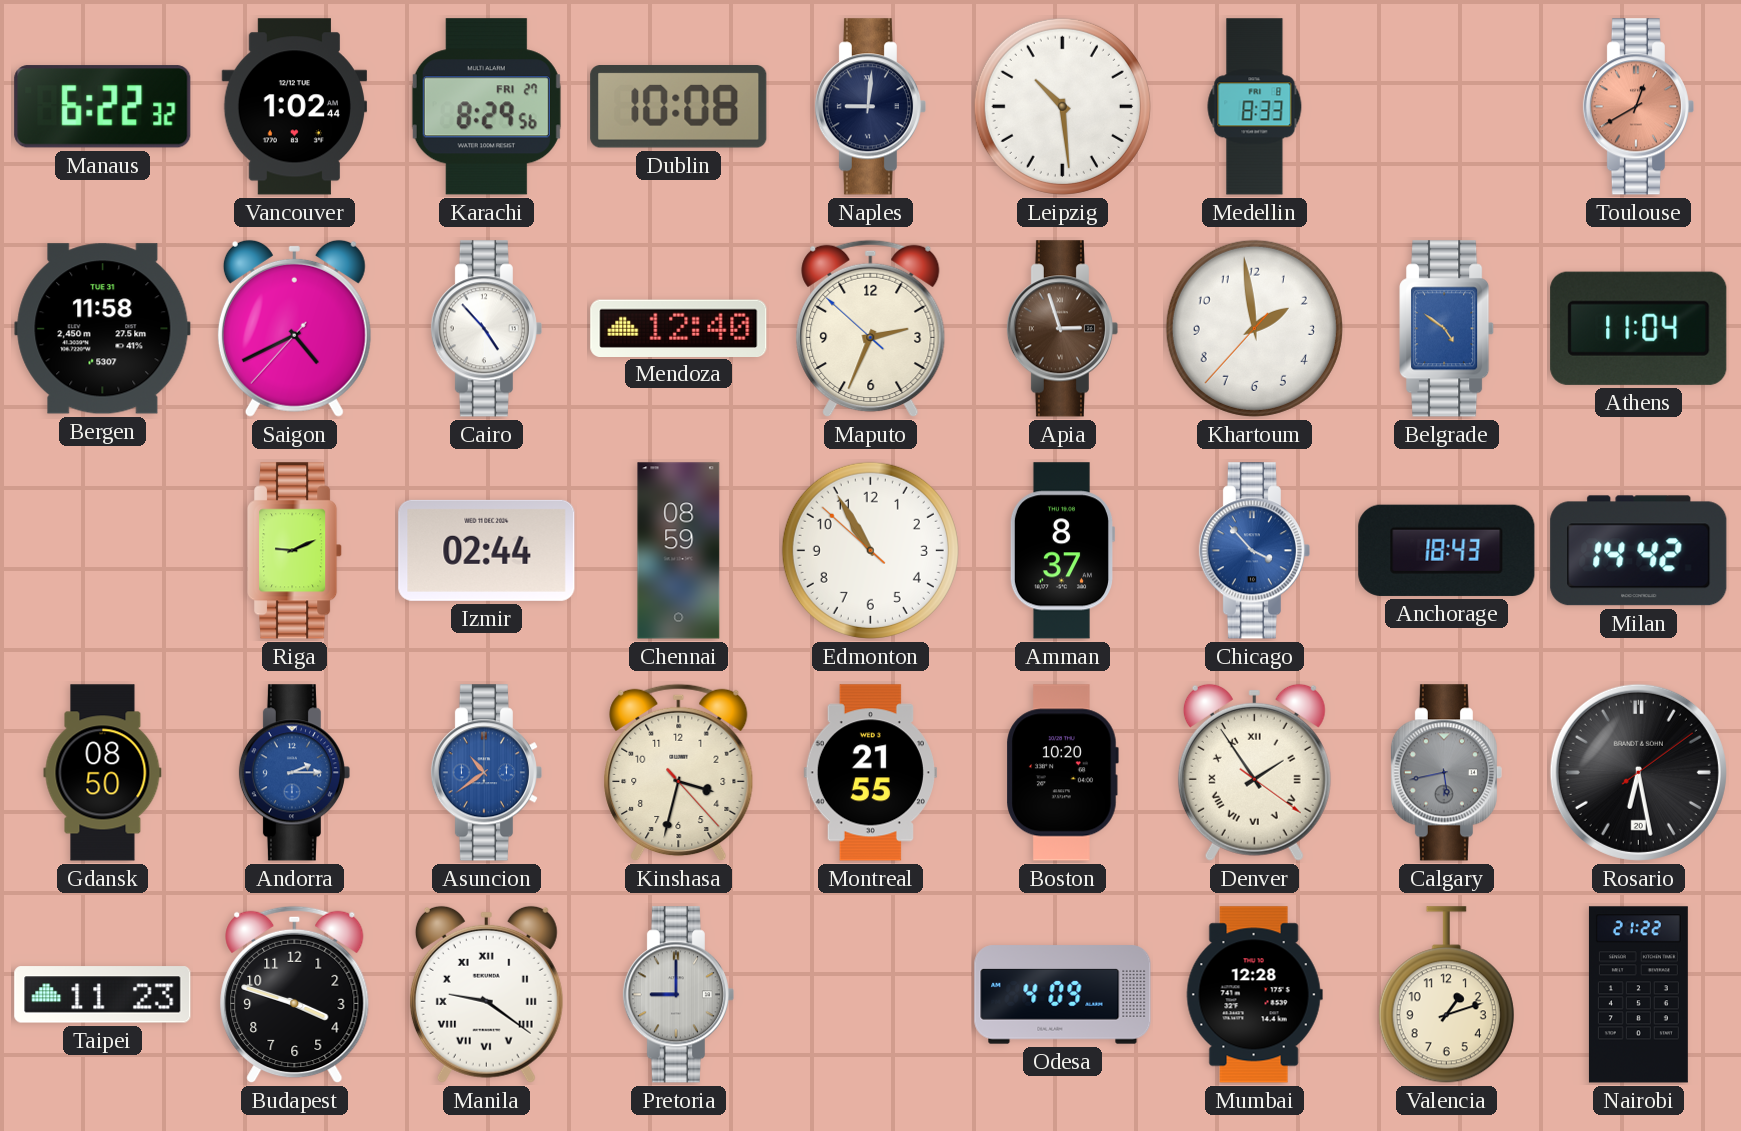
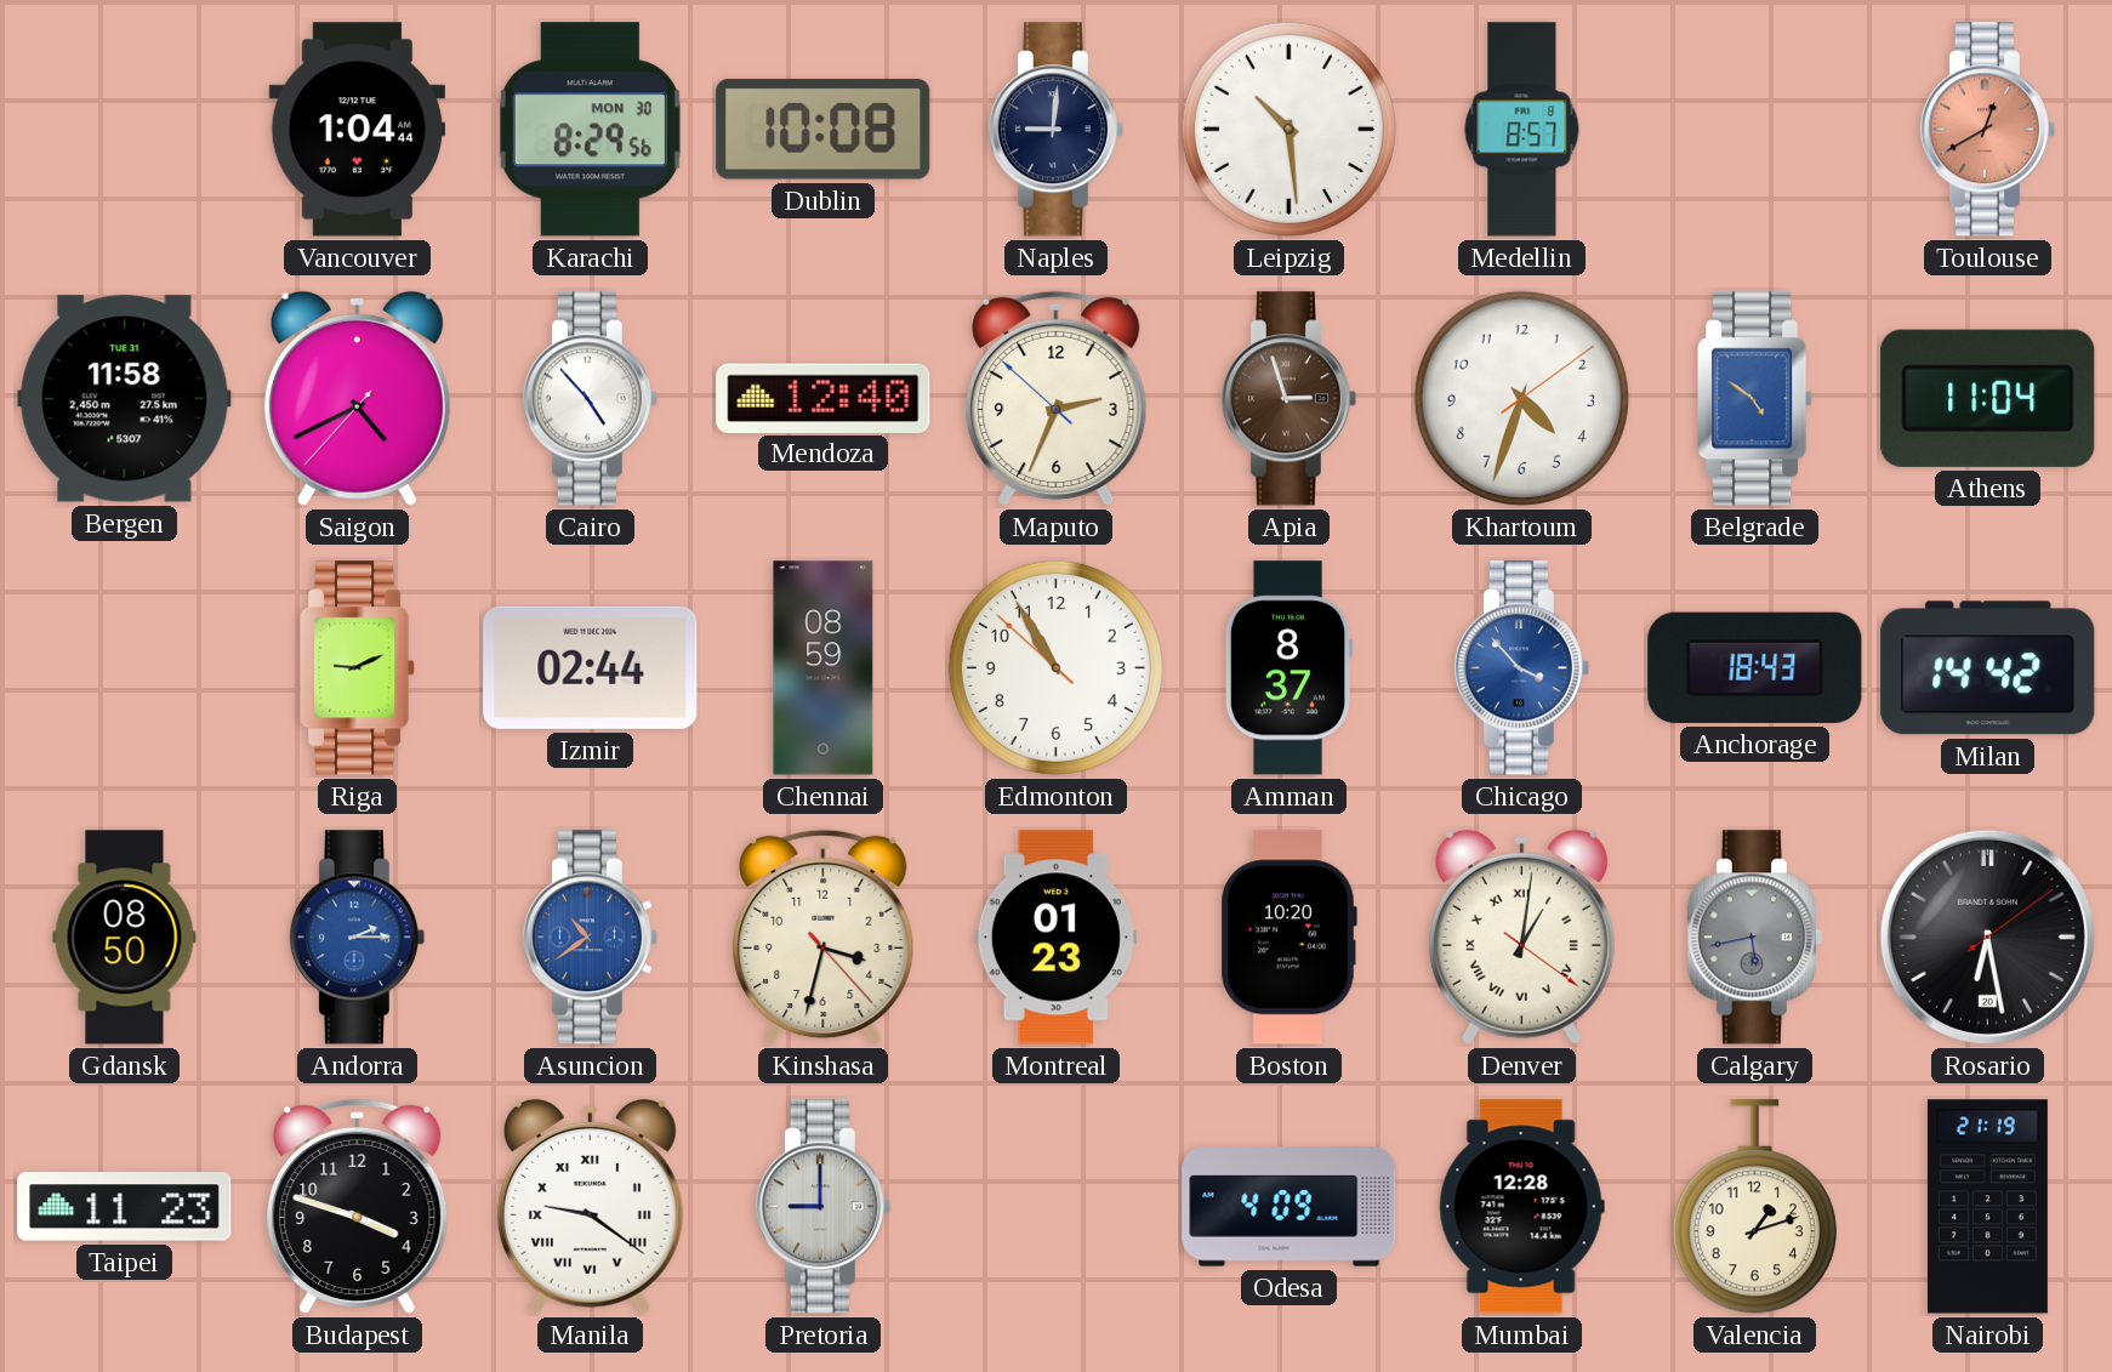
Manaus: 6:22 -> none
Vancouver: 1:02 -> 1:04
Karachi date: FRI 27 -> MON 30
Medellin: 8:33 -> 8:57
Khartoum: 1:58 -> 4:33
Montreal: 21:55 -> 01:23
Denver: 1:54 -> 1:01
Nairobi: 21:22 -> 21:19
